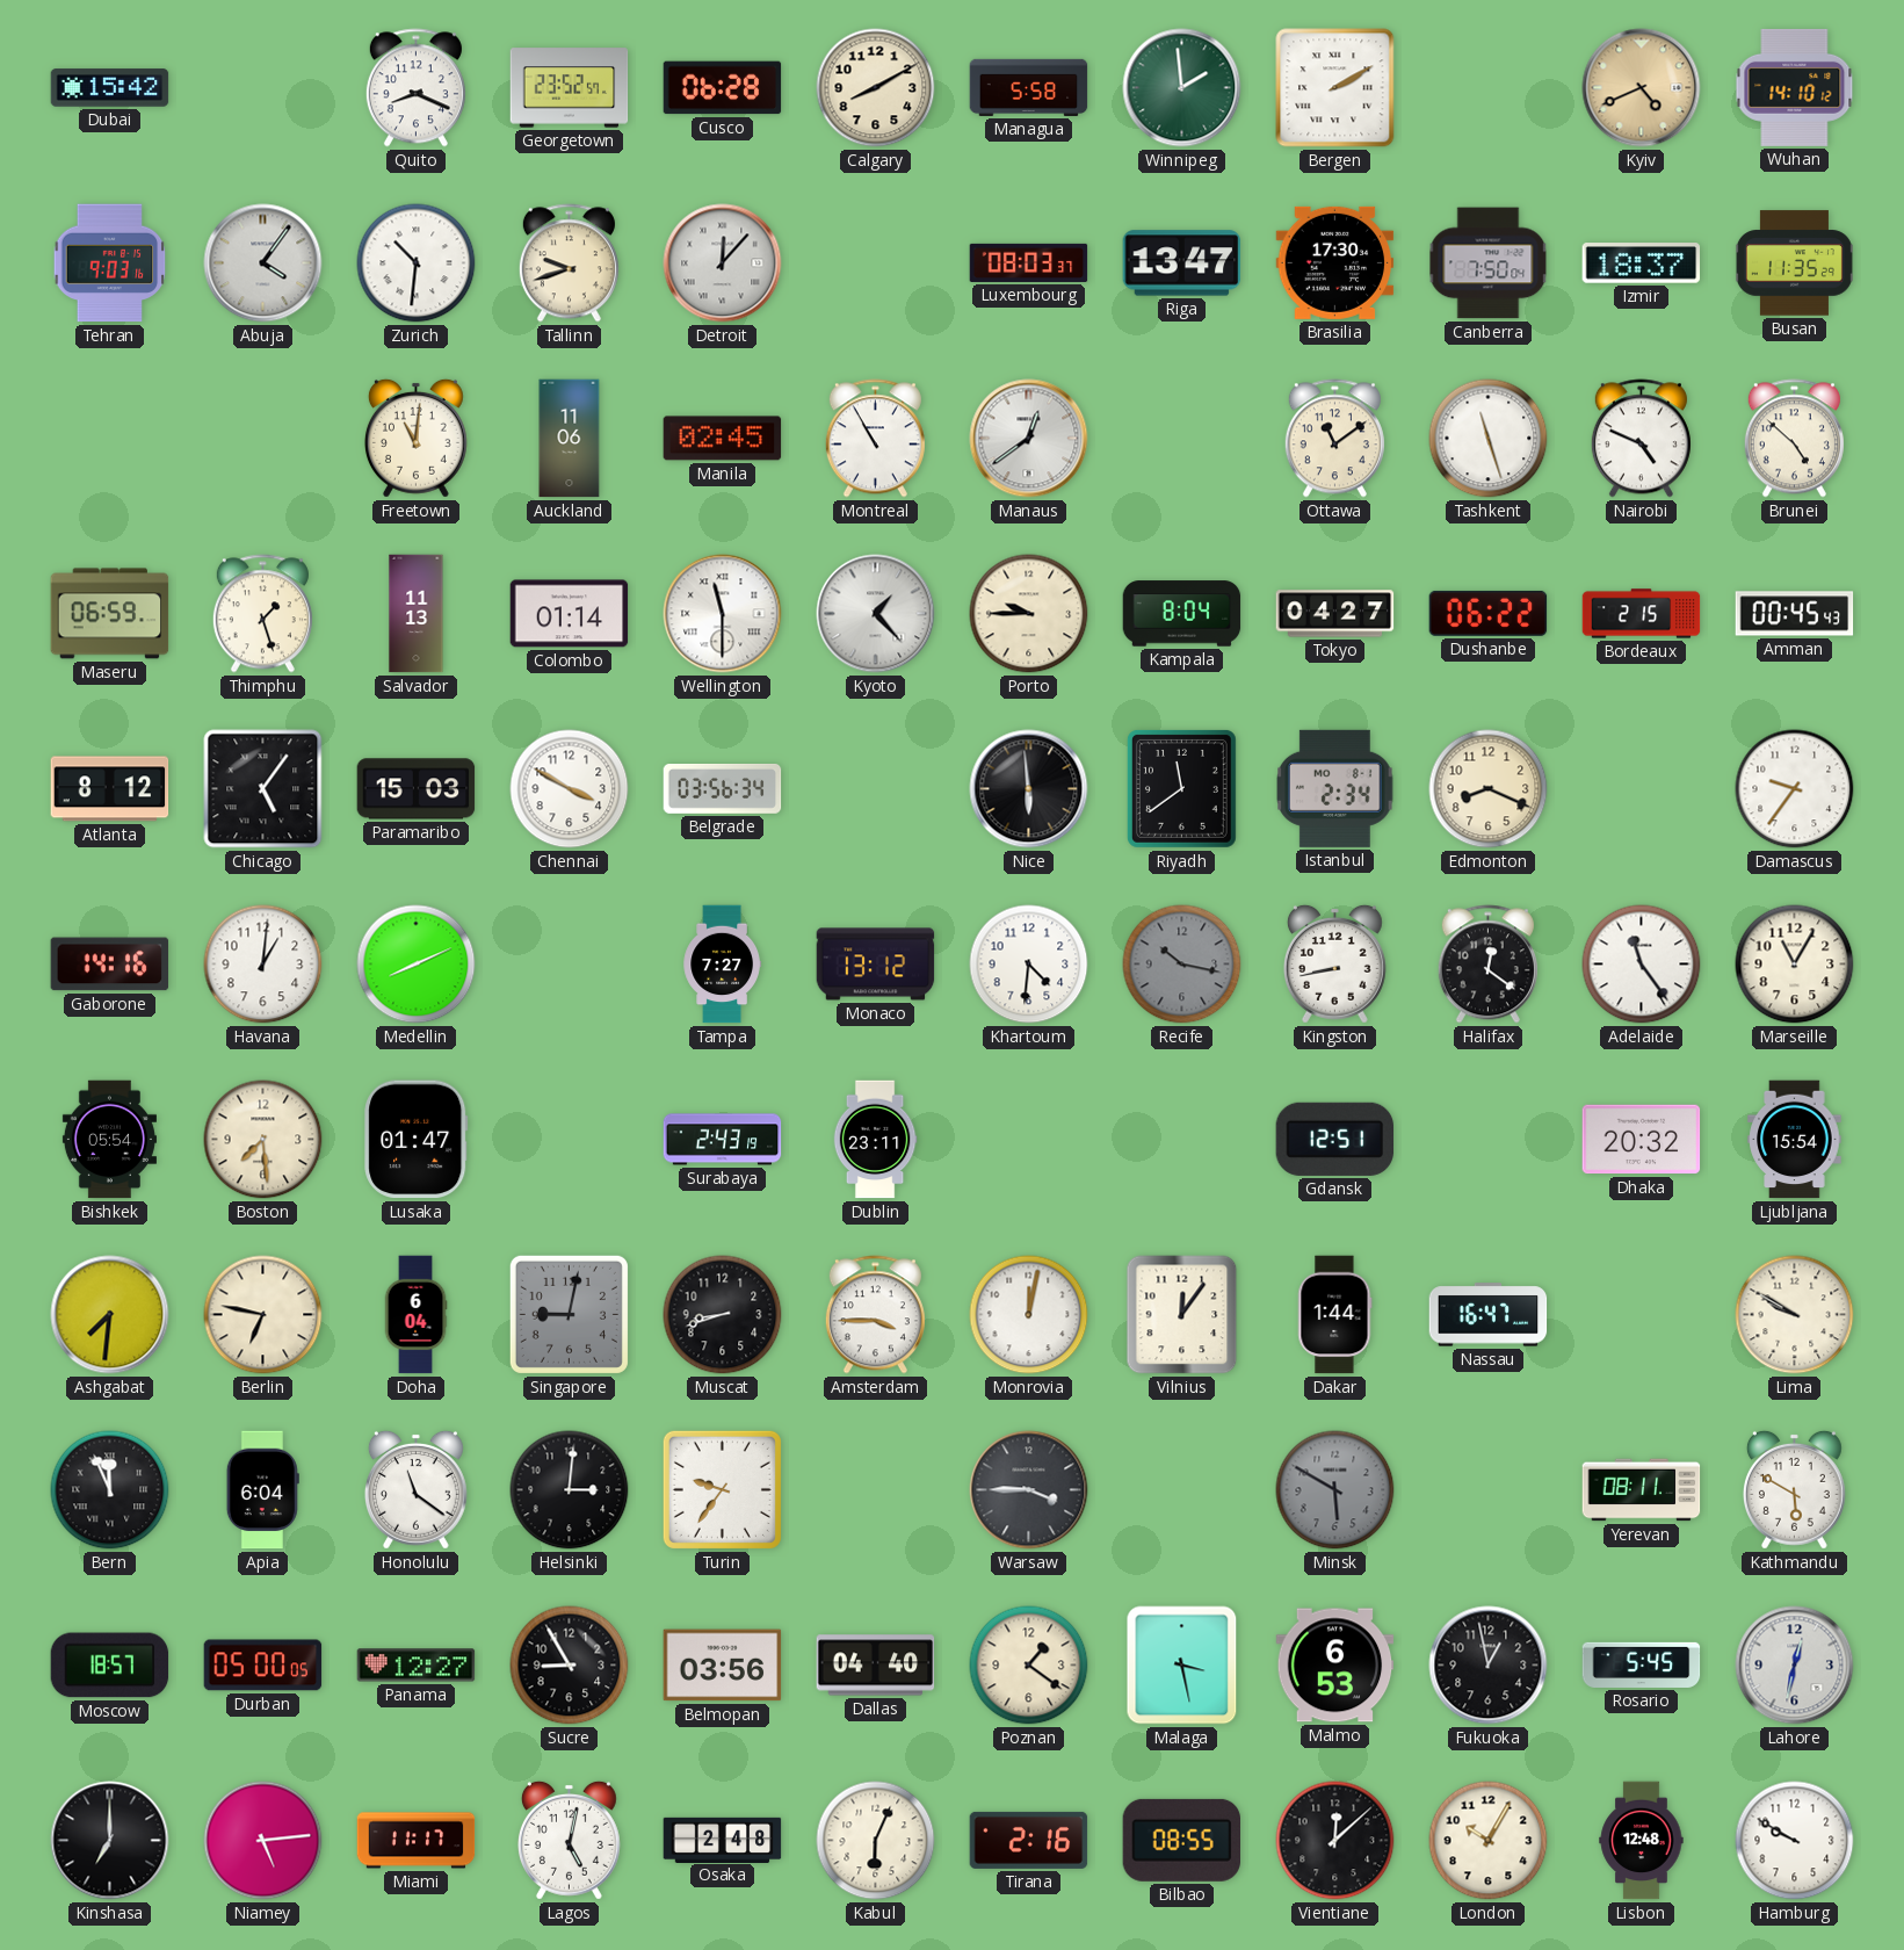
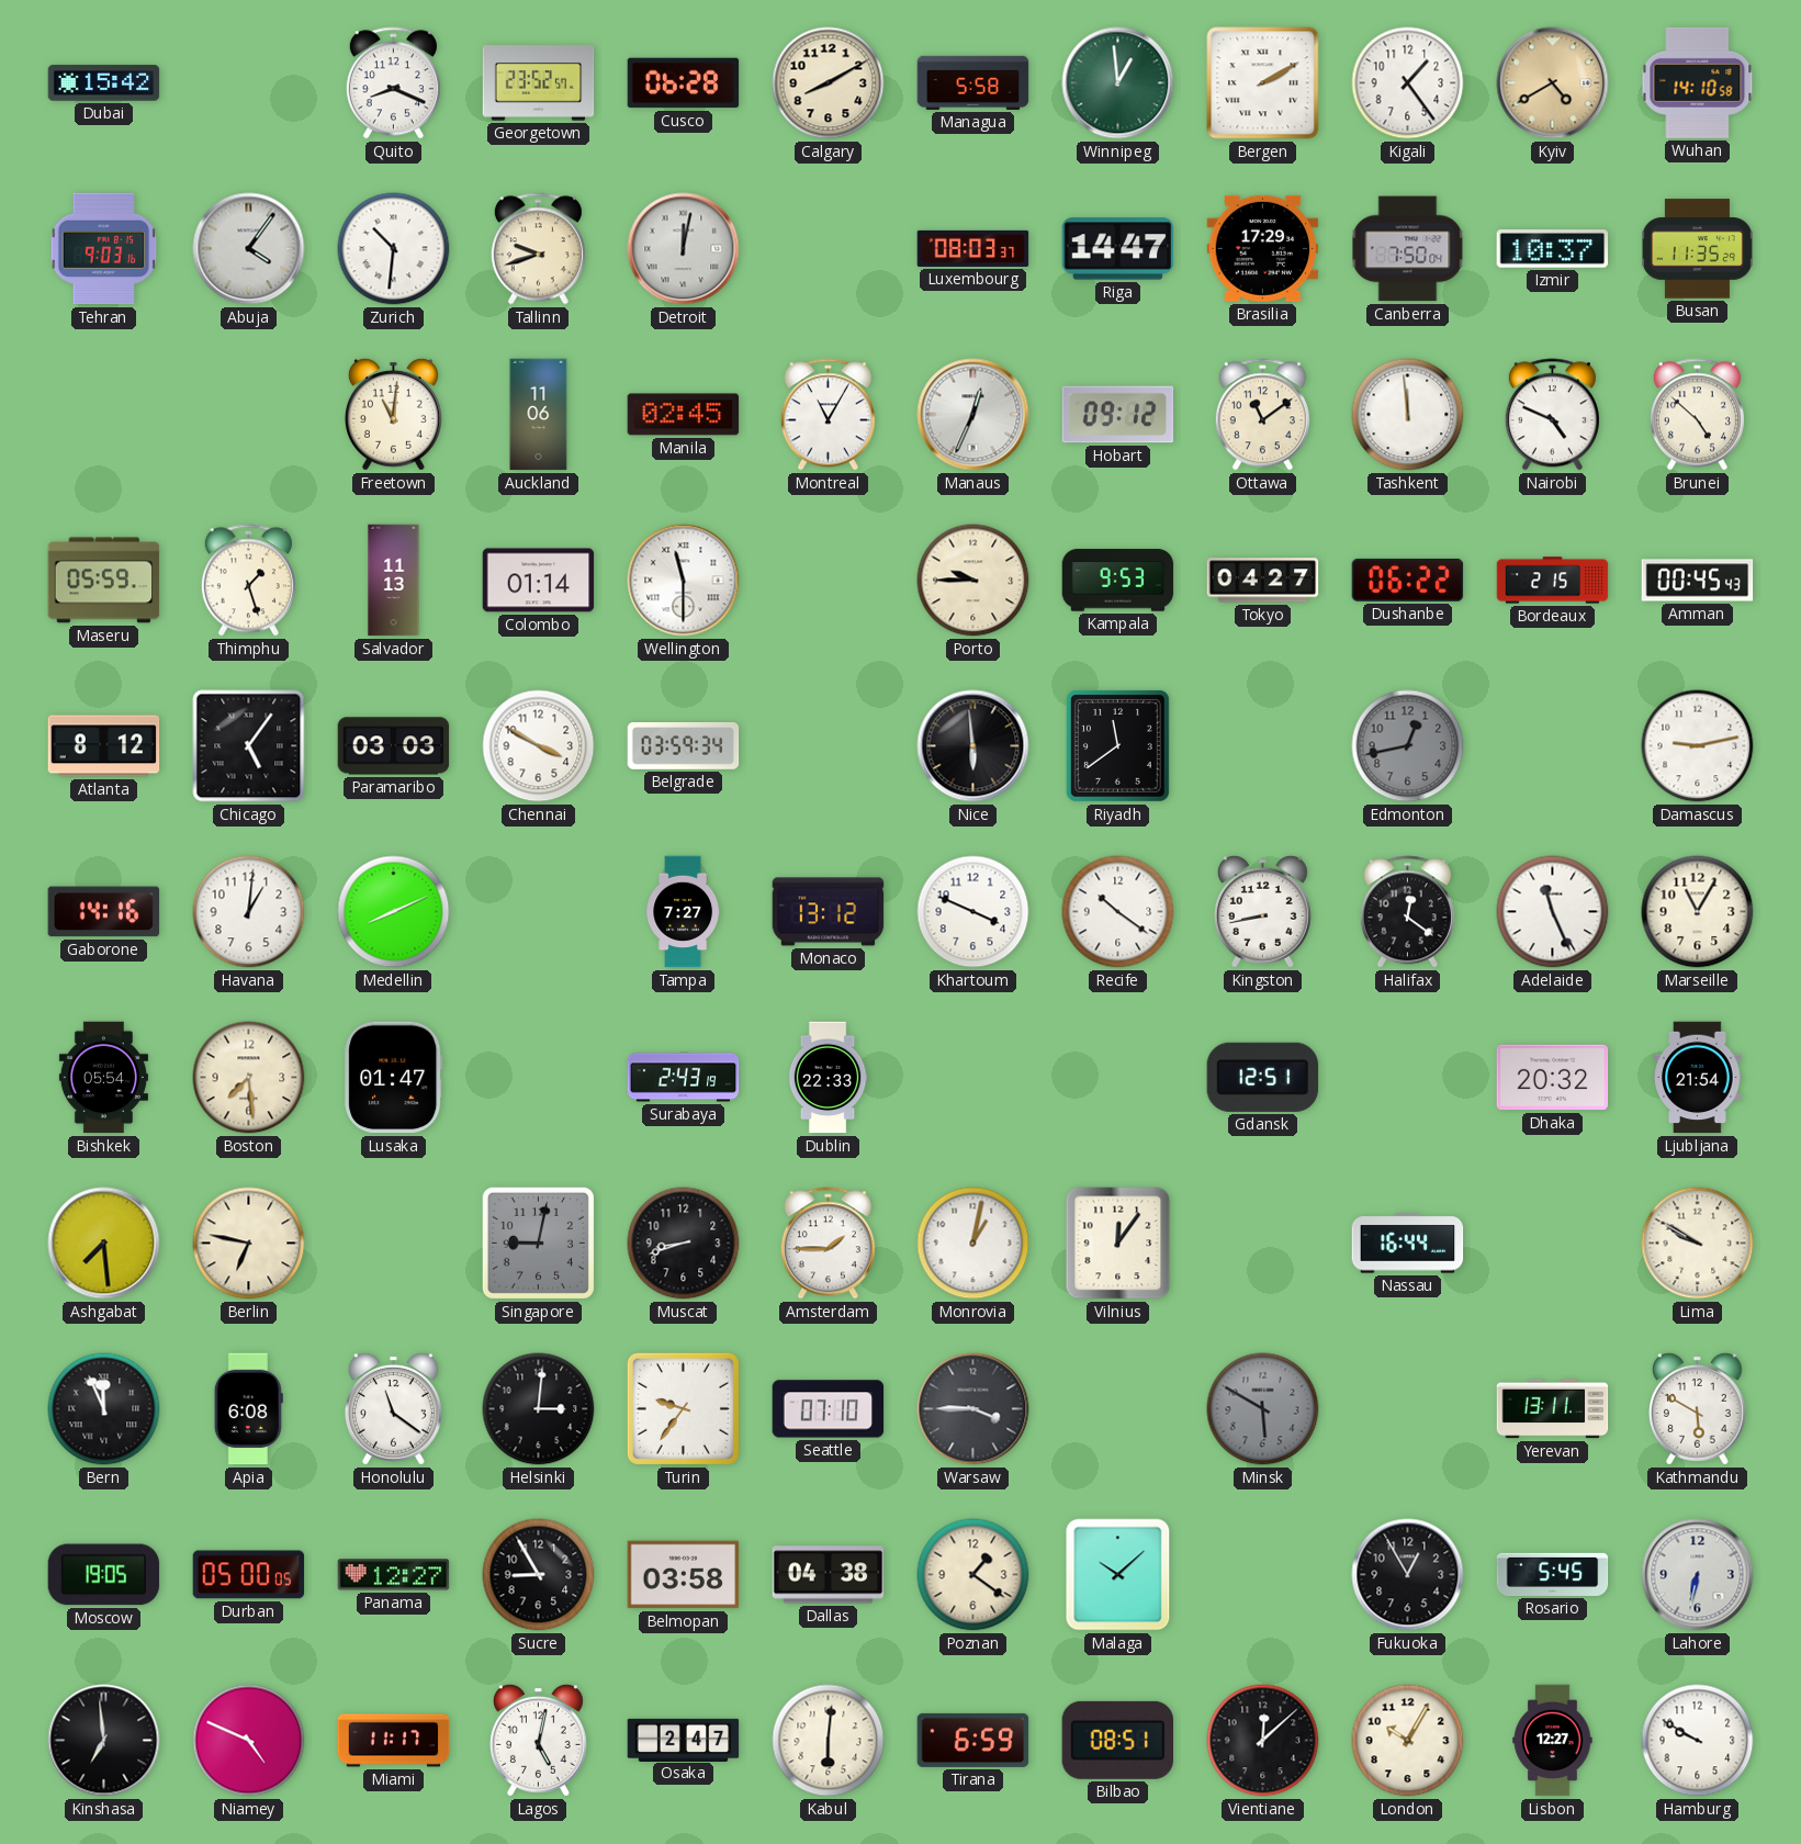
Winnipeg: 1:59 -> 12:59
Kigali: none -> 1:24
Kyiv: 4:41 -> 4:40
Wuhan: 14:10:12 -> 14:10:58
Detroit: 12:07 -> 12:02
Riga: 13:47 -> 14:47
Brasilia: 17:30 -> 17:29
Izmir: 18:37 -> 10:37
Montreal: 10:55 -> 11:05
Manaus: 12:39 -> 12:34
Hobart: none -> 09:12
Tashkent: 11:27 -> 11:59
Maseru: 06:59 -> 05:59
Kyoto: 1:23 -> none
Kampala: 8:04 -> 9:53
Paramaribo: 15:03 -> 03:03
Belgrade: 03:56 -> 03:59
Istanbul: 2:34 -> none
Edmonton: 8:19 -> 12:43
Edmonton dial: cream -> grey
Damascus: 9:36 -> 9:13
Khartoum: 4:31 -> 3:49
Recife: 10:17 -> 10:21
Recife dial: grey -> white
Adelaide: 11:24 -> 11:26
Dublin: 23:11 -> 22:33
Ljubljana: 15:54 -> 21:54
Ashgabat: 7:31 -> 7:29
Doha: 6:04 -> none
Amsterdam: 3:45 -> 1:45
Monrovia: 12:02 -> 1:02
Dakar: 1:44 -> none
Nassau: 16:47 -> 16:44
Apia: 6:04 -> 6:08
Seattle: none -> 07:10
Yerevan: 08:11 -> 13:11
Moscow: 18:57 -> 19:05
Belmopan: 03:56 -> 03:58
Dallas: 04:40 -> 04:38
Malaga: 3:28 -> 10:08
Malmo: 6:53 -> none
Fukuoka: 12:58 -> 12:55
Lahore: 12:32 -> 6:32
Kinshasa: 7:00 -> 6:59
Niamey: 5:14 -> 4:49
Osaka: 2:48 -> 2:47
Kabul: 6:04 -> 6:01
Tirana: 2:16 -> 6:59
Bilbao: 08:55 -> 08:51
Lisbon: 12:48 -> 12:27
